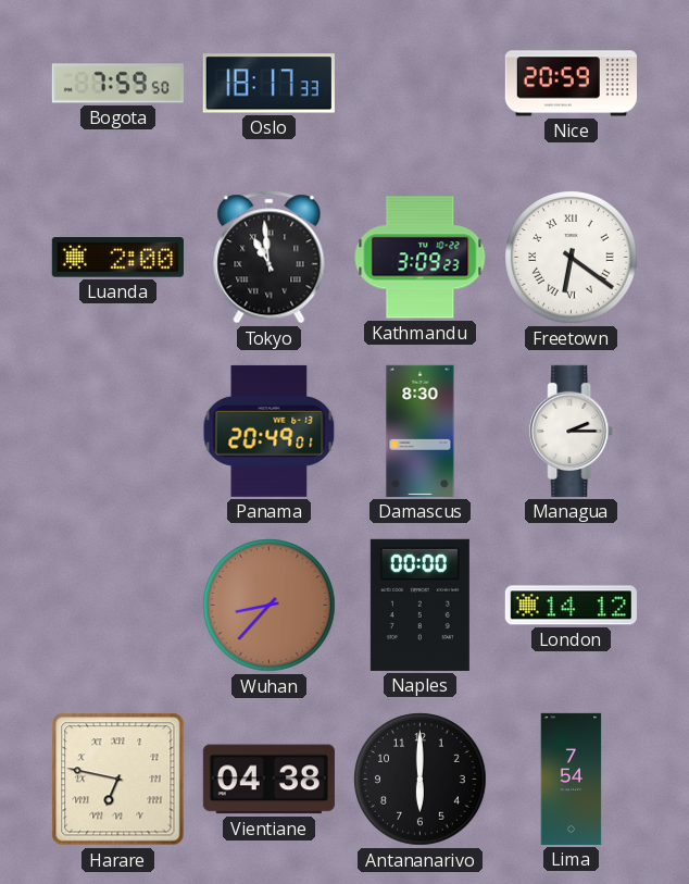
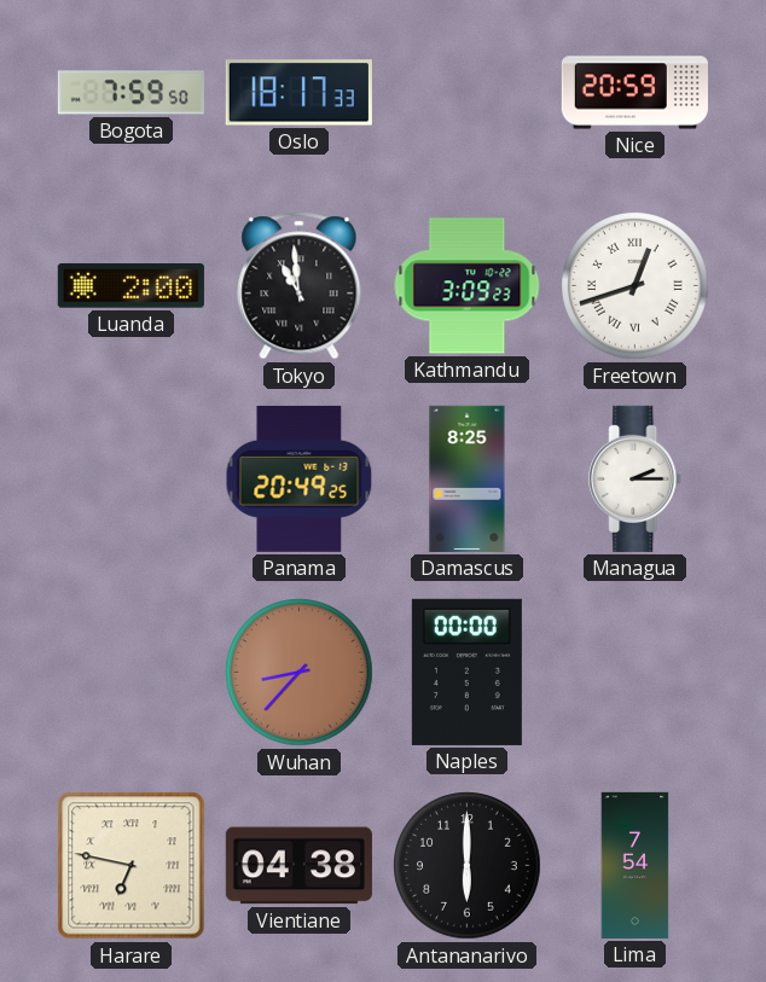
Freetown: 6:21 -> 12:42
Panama: 20:49:01 -> 20:49:25
Damascus: 8:30 -> 8:25
London: 14:12 -> none
